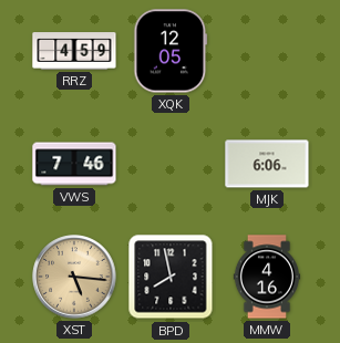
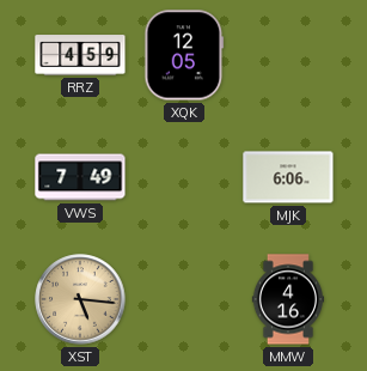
VWS: 7:46 -> 7:49
BPD: 7:58 -> none
